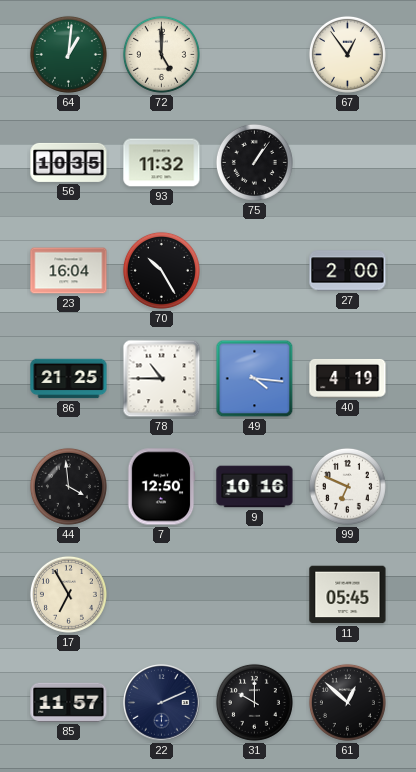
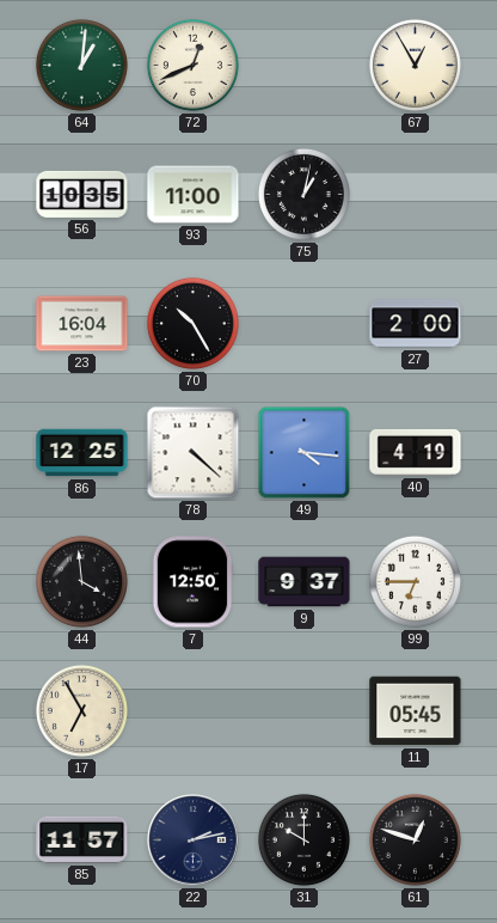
72: 5:00 -> 12:41
67: 12:54 -> 12:55
93: 11:32 -> 11:00
75: 1:06 -> 1:02
86: 21:25 -> 12:25
78: 10:45 -> 4:22
9: 10:16 -> 9:37
99: 6:49 -> 6:45
22: 2:11 -> 2:13
61: 12:52 -> 12:48
